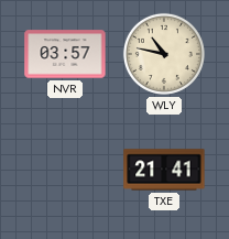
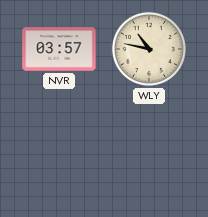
TXE: 21:41 -> none
